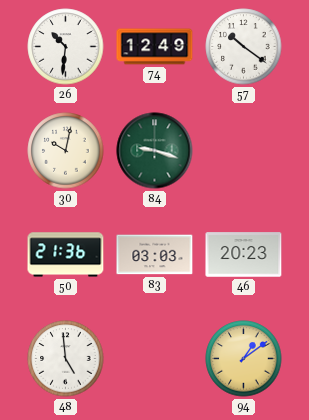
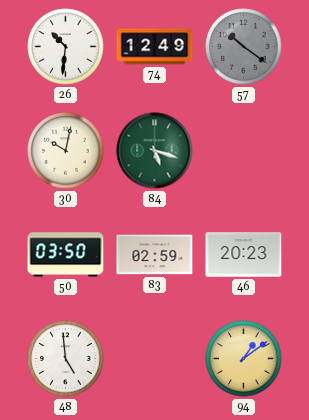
57 dial: white -> grey
84: 9:18 -> 5:18
50: 21:36 -> 03:50
83: 03:03 -> 02:59
